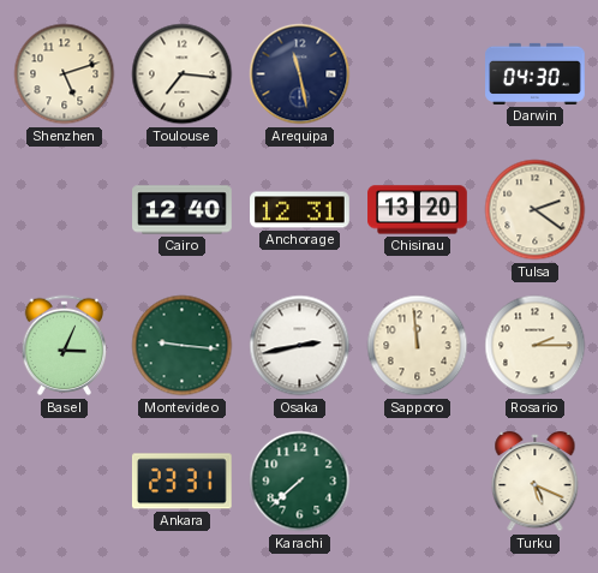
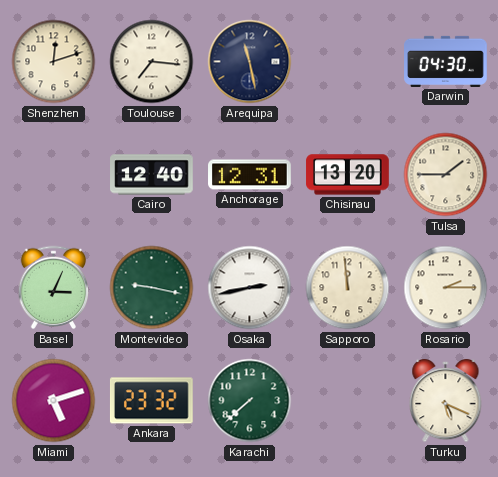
Shenzhen: 5:12 -> 12:12
Tulsa: 2:21 -> 1:45
Montevideo: 9:16 -> 9:17
Miami: none -> 5:12
Ankara: 23:31 -> 23:32
